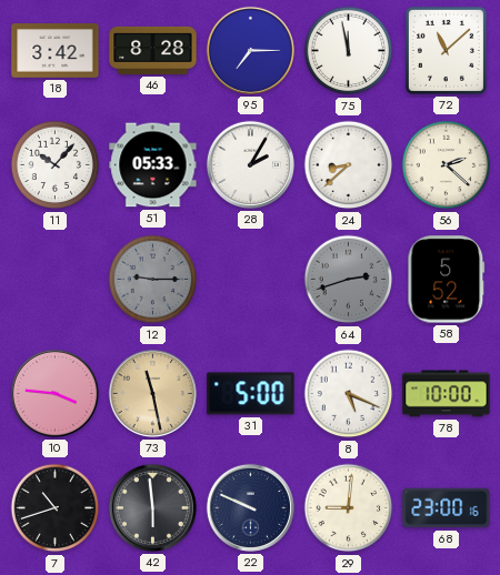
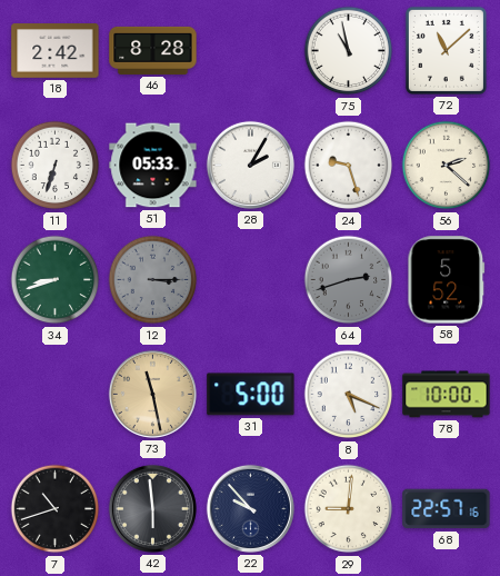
18: 3:42 -> 2:42
95: 7:15 -> none
75: 11:58 -> 10:58
11: 10:07 -> 6:33
24: 8:38 -> 9:27
34: none -> 8:42
12: 9:15 -> 3:15
10: 3:46 -> none
22: 9:49 -> 9:53
68: 23:00 -> 22:57
